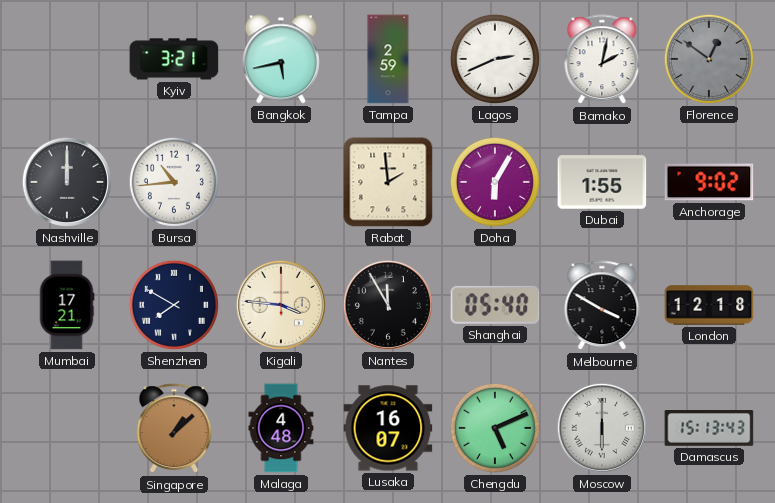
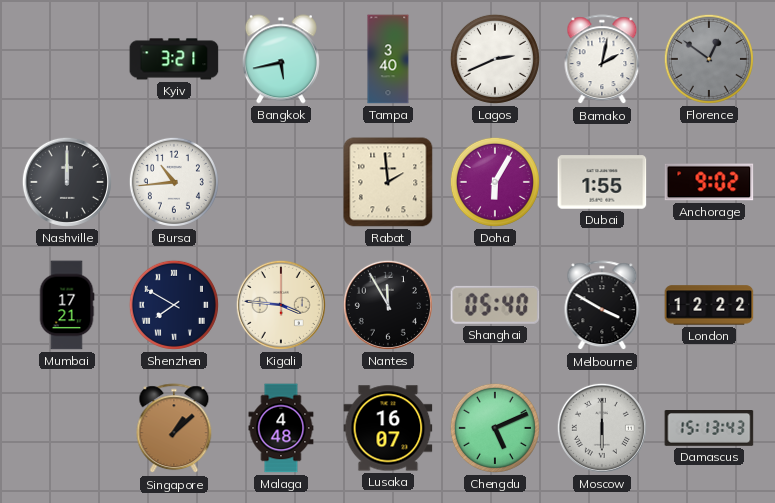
Tampa: 2:59 -> 3:40
London: 12:18 -> 12:22
